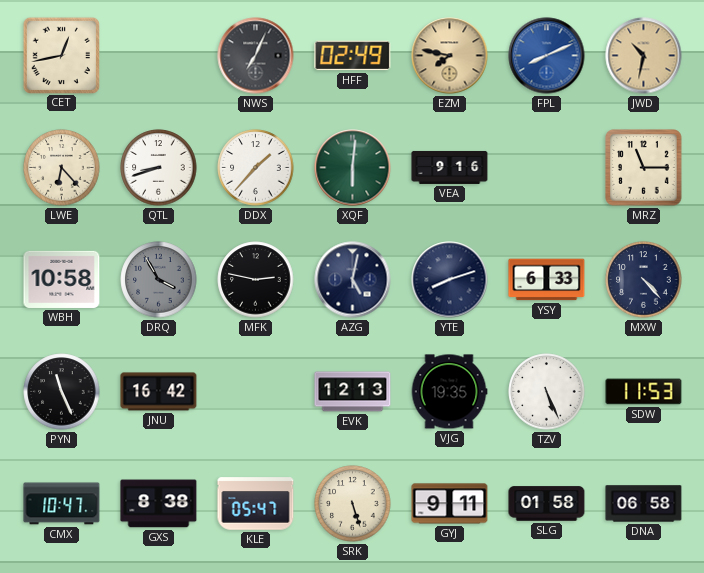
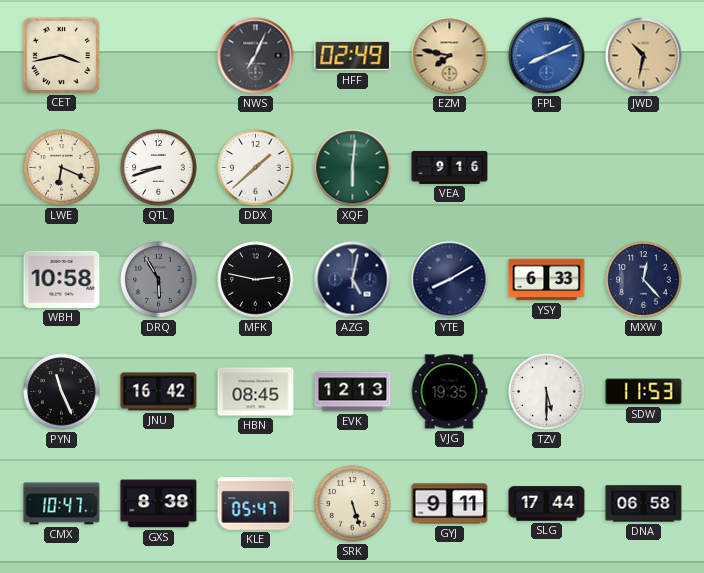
CET: 12:43 -> 3:43
LWE: 6:23 -> 6:19
DDX: 1:37 -> 1:38
MRZ: 11:15 -> none
DRQ: 3:55 -> 5:55
YTE: 8:12 -> 8:10
MXW: 4:23 -> 12:23
HBN: none -> 08:45
TZV: 5:26 -> 5:30
SLG: 01:58 -> 17:44
